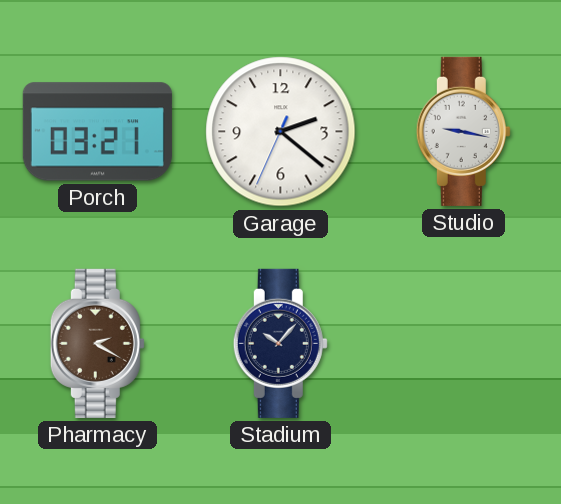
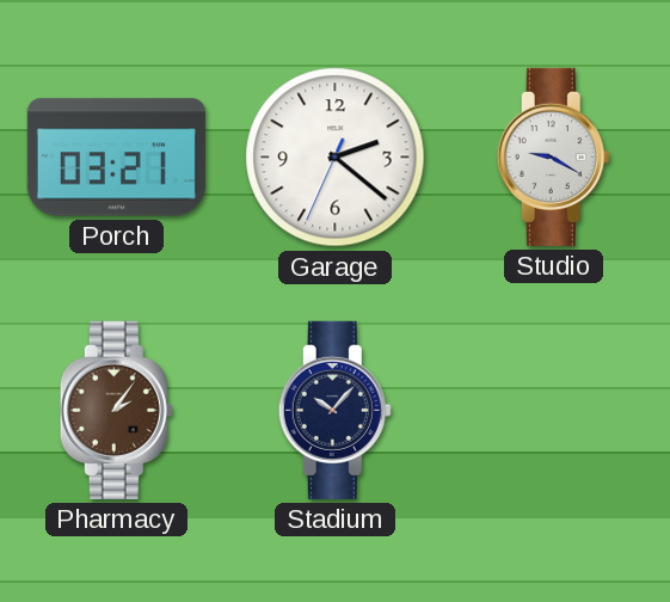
Studio: 9:17 -> 9:20
Pharmacy: 2:20 -> 2:06
